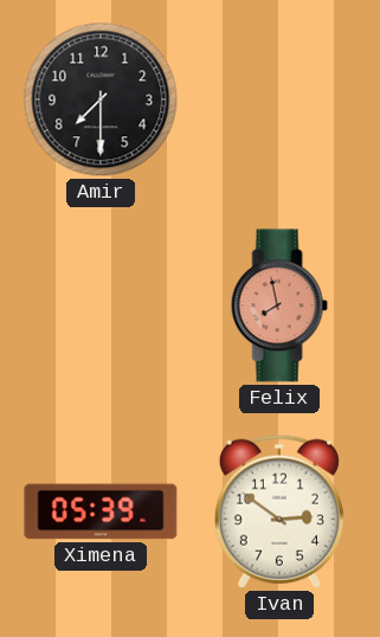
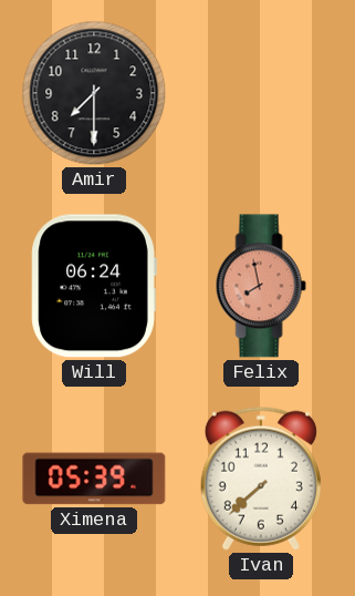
Will: none -> 06:24
Ivan: 2:51 -> 7:38
